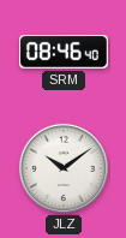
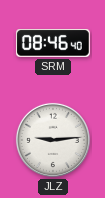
JLZ: 10:09 -> 9:14
